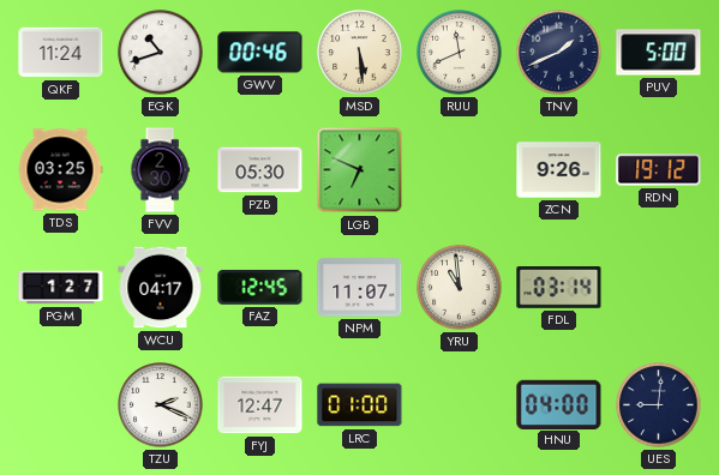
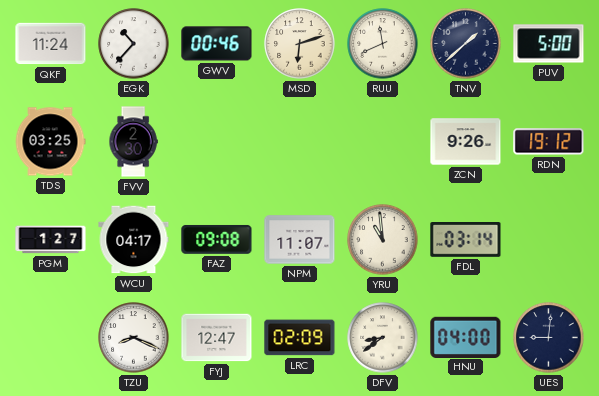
EGK: 10:42 -> 10:37
MSD: 5:29 -> 6:12
TNV: 1:41 -> 1:38
PZB: 05:30 -> none
LGB: 6:49 -> none
FAZ: 12:45 -> 09:08
TZU: 2:19 -> 8:19
LRC: 01:00 -> 02:09
DFV: none -> 8:39
